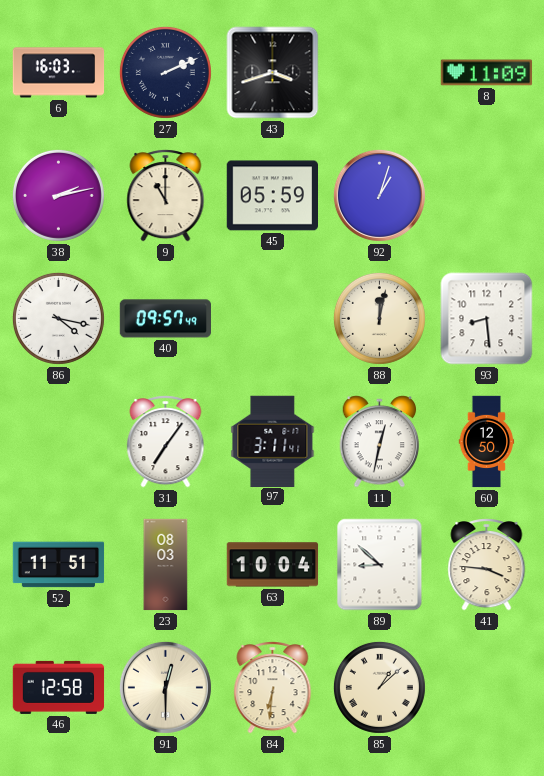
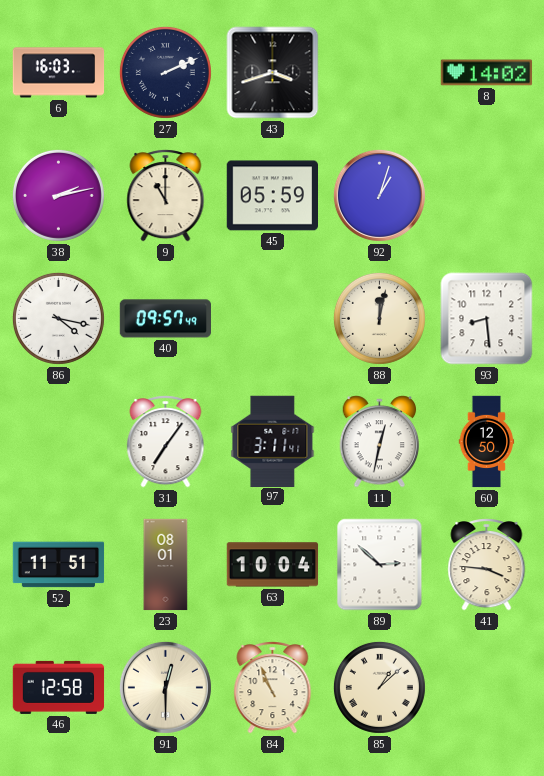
8: 11:09 -> 14:02
23: 08:03 -> 08:01
89: 8:52 -> 2:52
84: 6:31 -> 10:56
